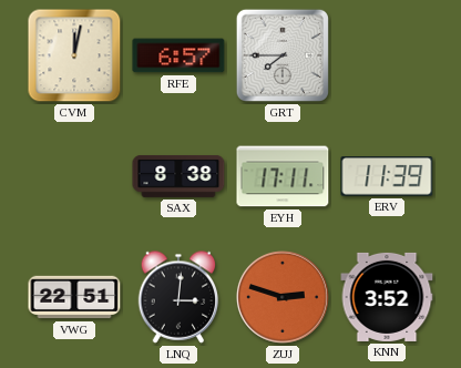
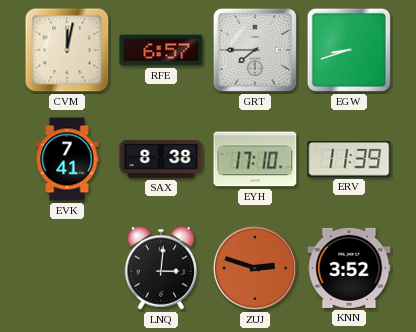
EGW: none -> 8:42
EVK: none -> 7:41
EYH: 17:11 -> 17:10
VWG: 22:51 -> none
